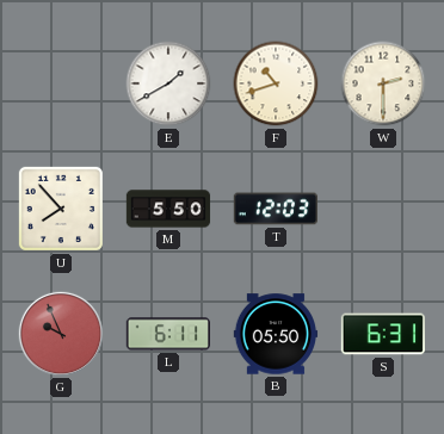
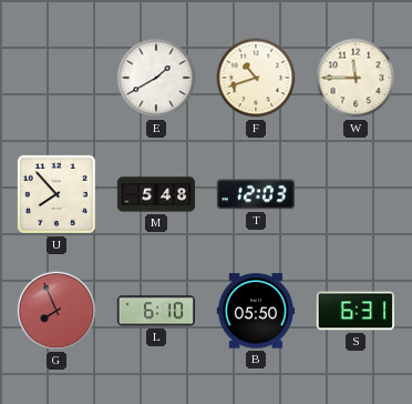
W: 2:30 -> 11:45
M: 5:50 -> 5:48
G: 9:56 -> 7:56
L: 6:11 -> 6:10
